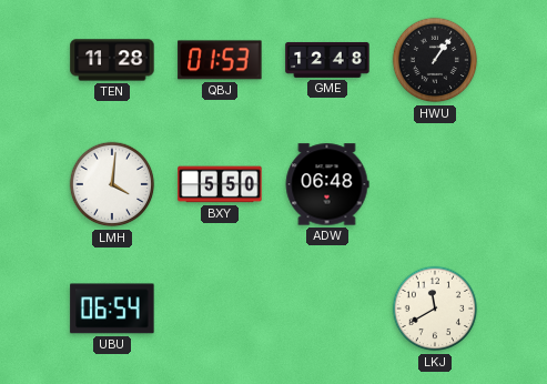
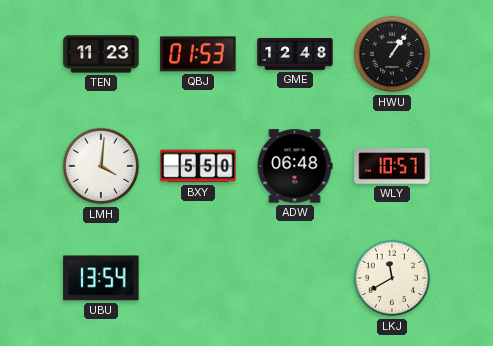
TEN: 11:28 -> 11:23
WLY: none -> 10:57
UBU: 06:54 -> 13:54
